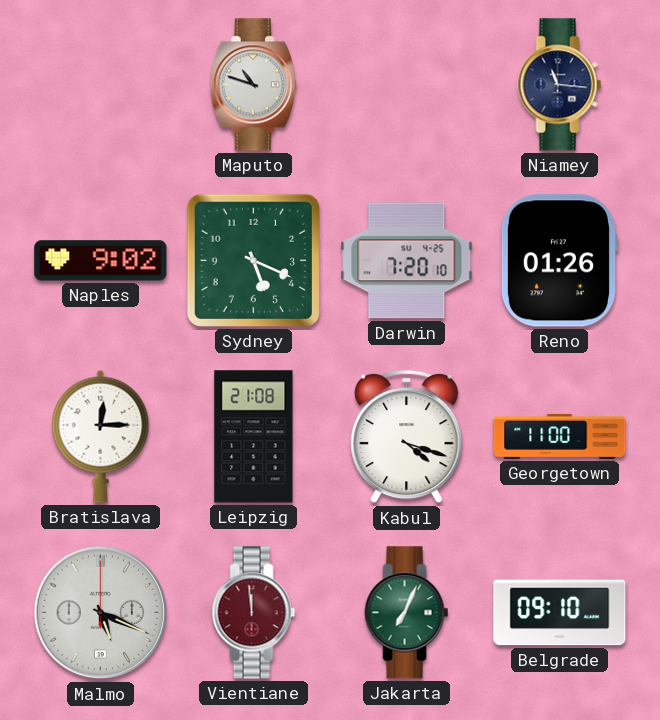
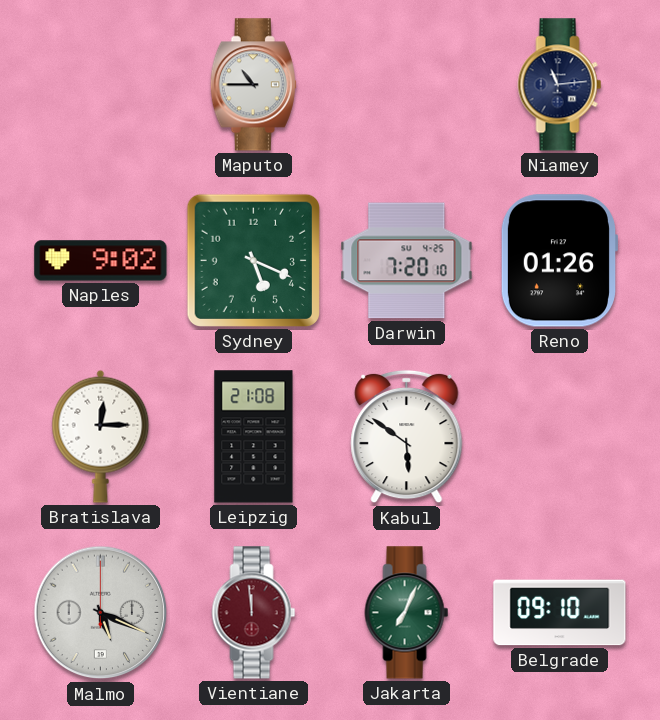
Maputo: 10:48 -> 10:45
Niamey: 11:16 -> 11:14
Kabul: 4:18 -> 5:51
Georgetown: 11:00 -> none
